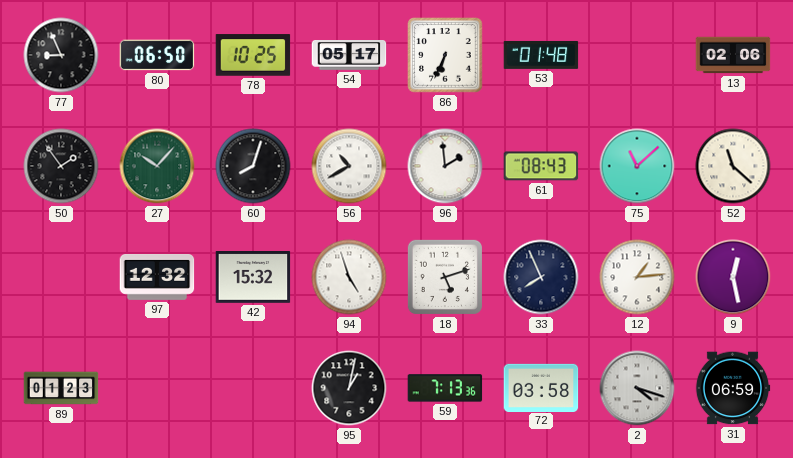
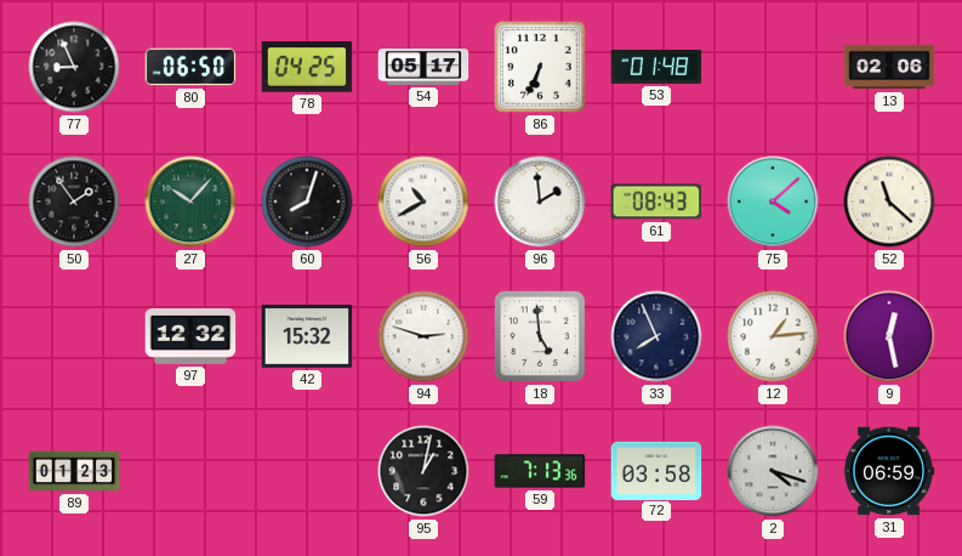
78: 10:25 -> 04:25
75: 11:08 -> 4:08
94: 4:57 -> 2:48
18: 5:12 -> 4:59
